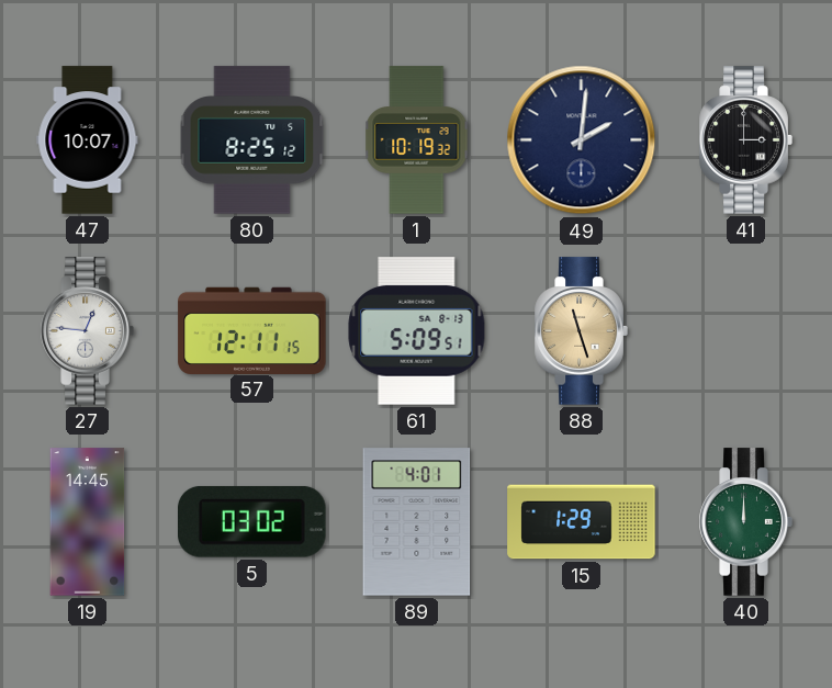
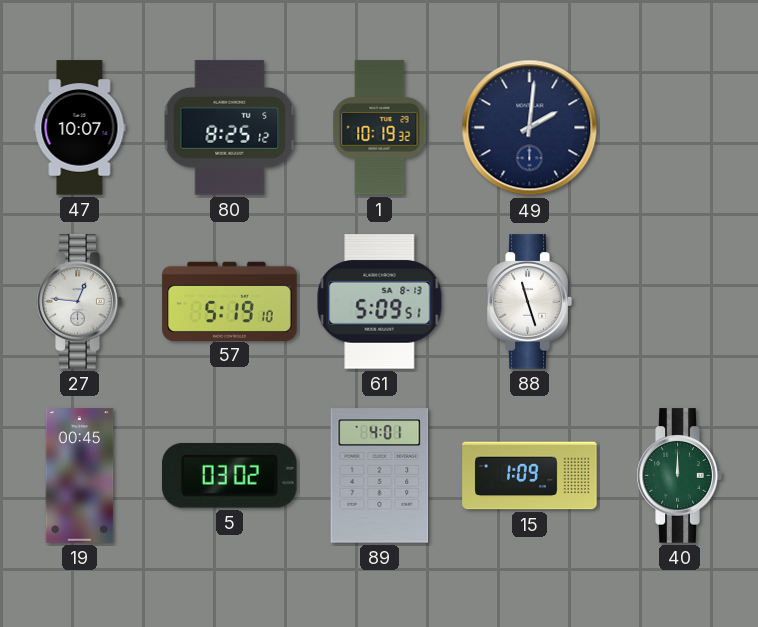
41: 3:00 -> none
57: 12:11 -> 5:19
88 dial: champagne -> white
19: 14:45 -> 00:45
15: 1:29 -> 1:09
